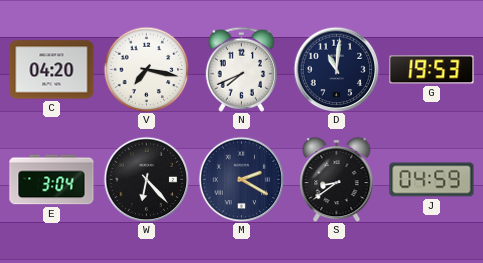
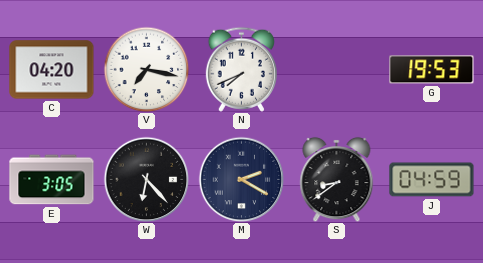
D: 11:01 -> none
E: 3:04 -> 3:05
